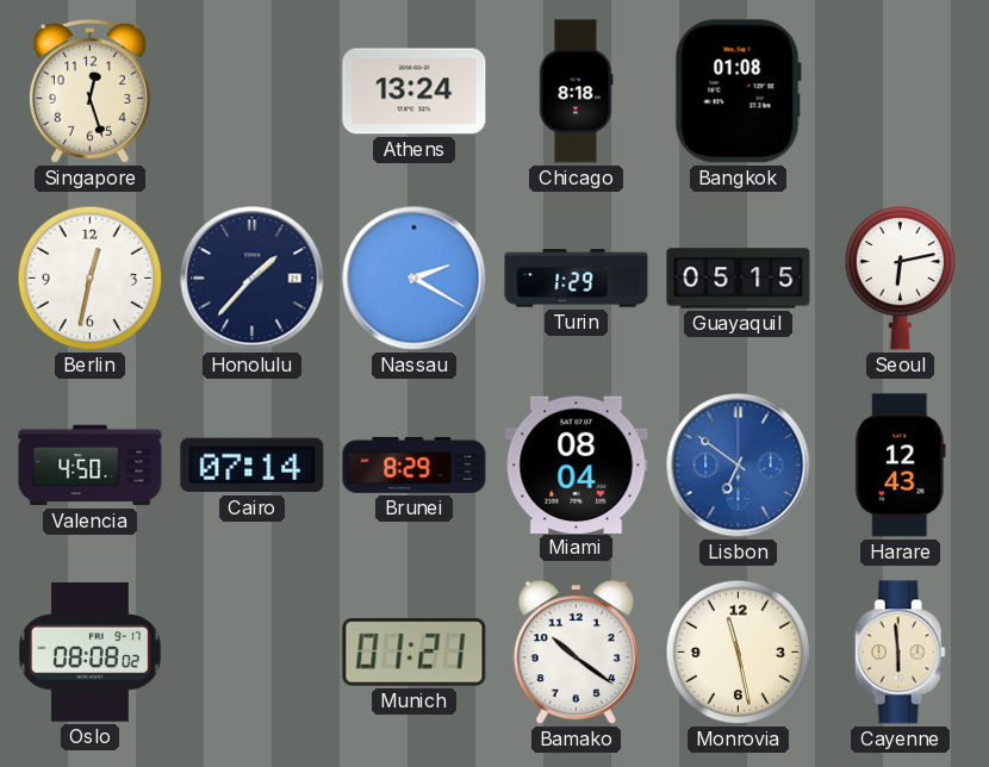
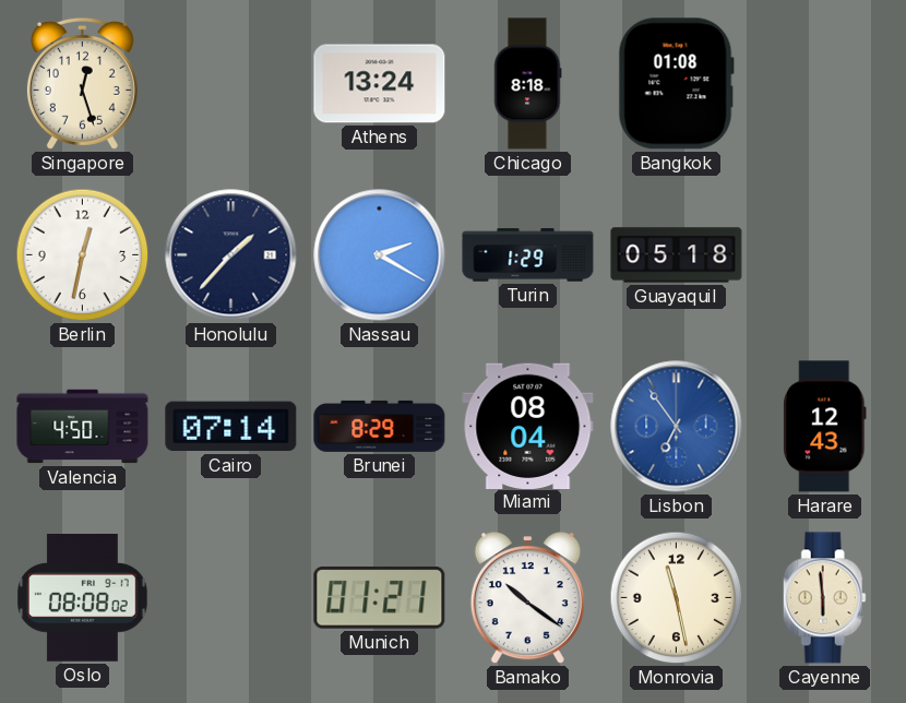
Guayaquil: 05:15 -> 05:18
Seoul: 6:13 -> none
Lisbon: 6:51 -> 6:54
